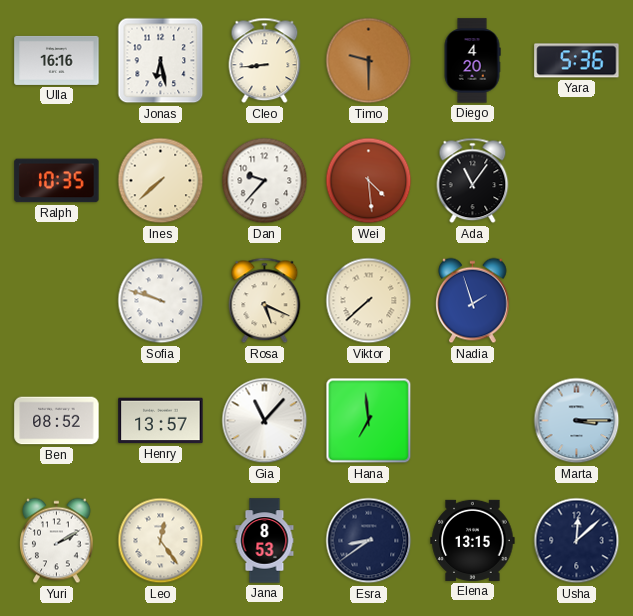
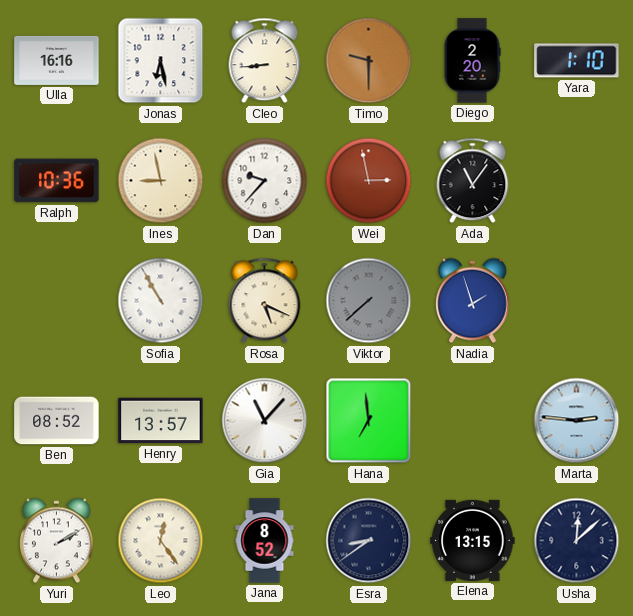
Diego: 4:20 -> 2:20
Yara: 5:36 -> 1:10
Ralph: 10:35 -> 10:36
Ines: 7:38 -> 8:58
Wei: 4:29 -> 2:58
Sofia: 9:48 -> 10:55
Viktor dial: cream -> grey
Marta: 3:15 -> 2:46
Jana: 8:53 -> 8:52
